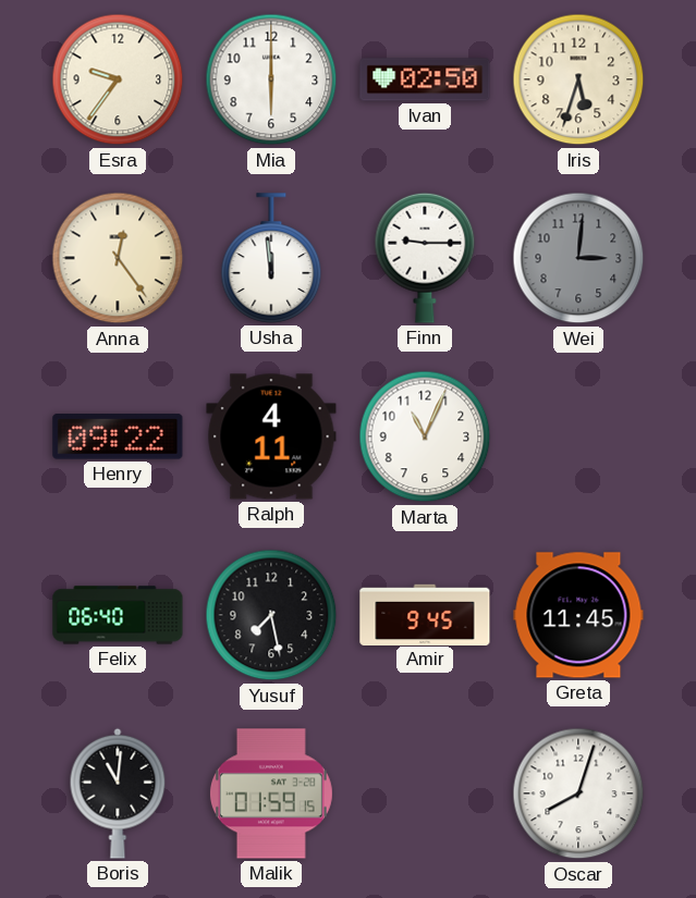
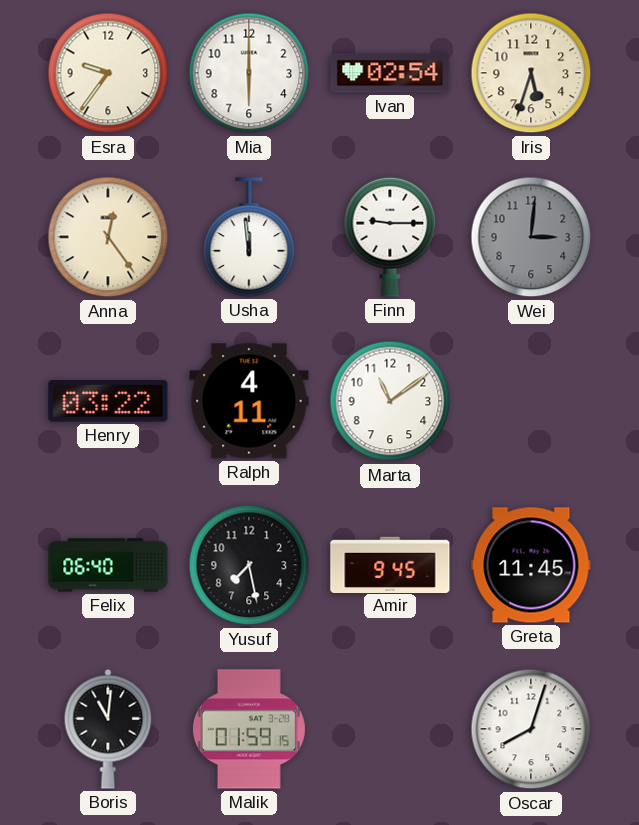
Ivan: 02:50 -> 02:54
Henry: 09:22 -> 03:22
Marta: 11:04 -> 11:09
